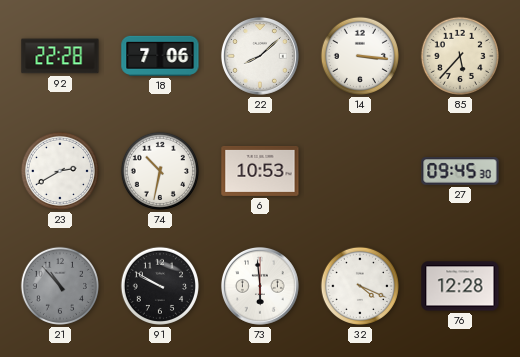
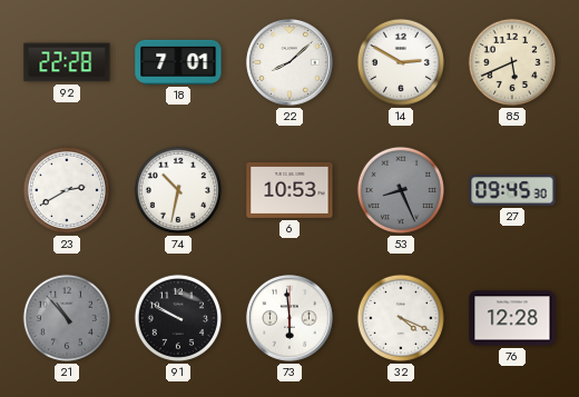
18: 7:06 -> 7:01
14: 3:16 -> 2:50
85: 5:37 -> 5:41
53: none -> 8:26
